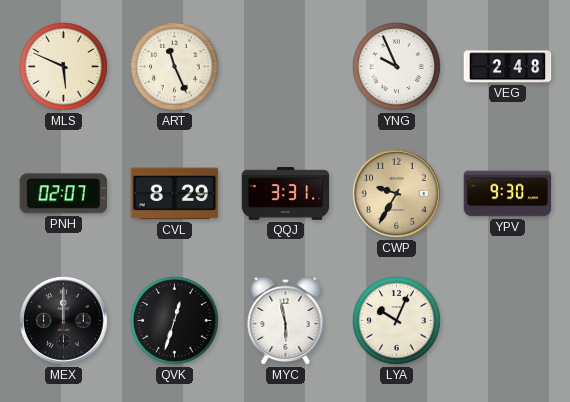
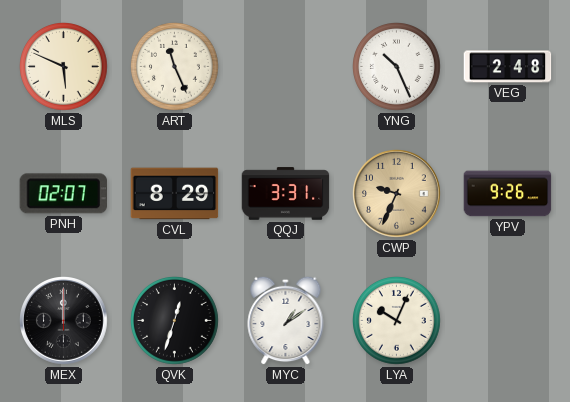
YNG: 9:56 -> 10:26
CWP: 9:35 -> 9:34
YPV: 9:30 -> 9:26
MYC: 5:58 -> 1:09
